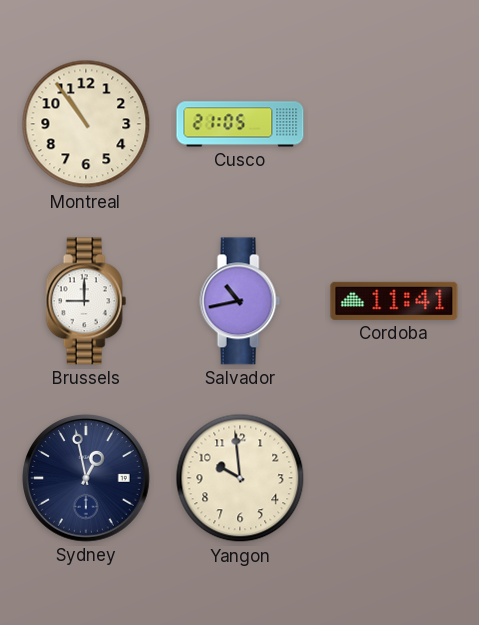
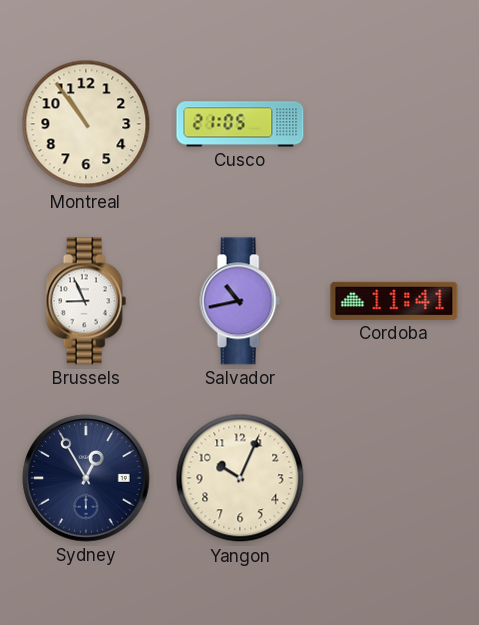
Brussels: 9:00 -> 8:56
Sydney: 12:58 -> 12:55
Yangon: 9:59 -> 10:04
